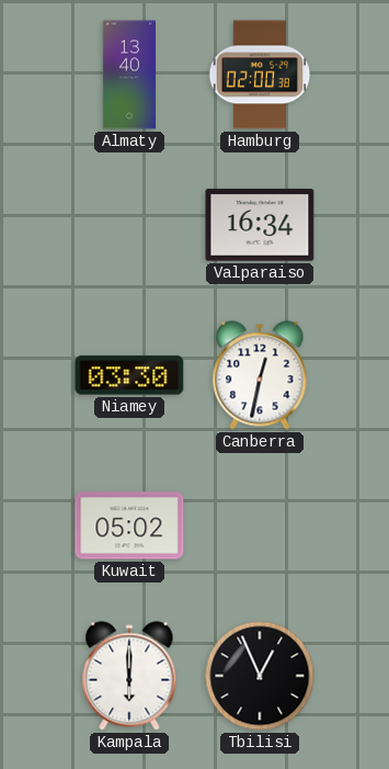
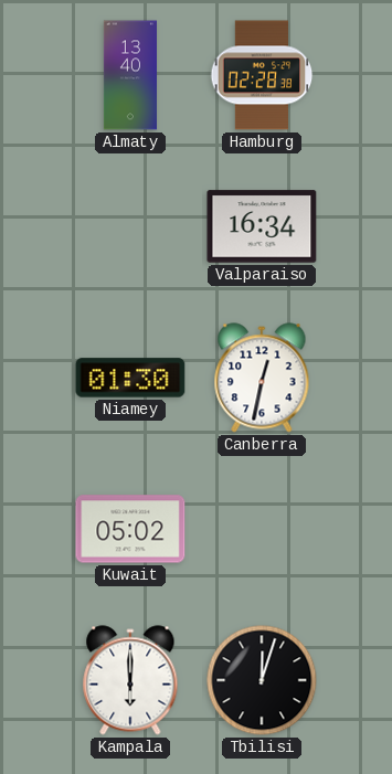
Hamburg: 02:00 -> 02:28
Niamey: 03:30 -> 01:30
Tbilisi: 12:56 -> 12:03
